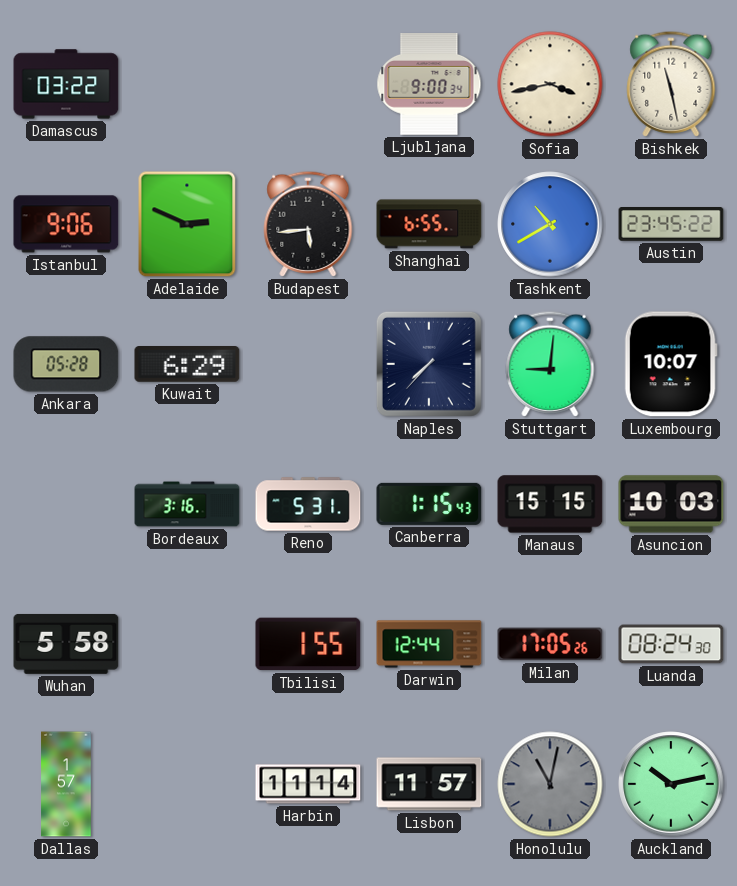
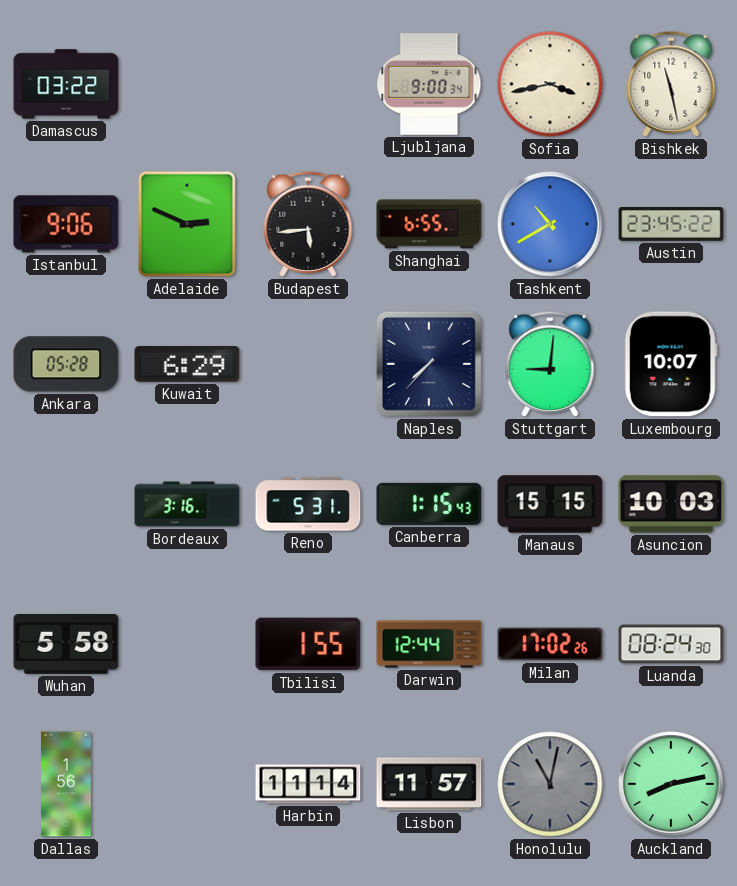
Milan: 17:05 -> 17:02
Dallas: 1:57 -> 1:56
Auckland: 10:13 -> 8:13
